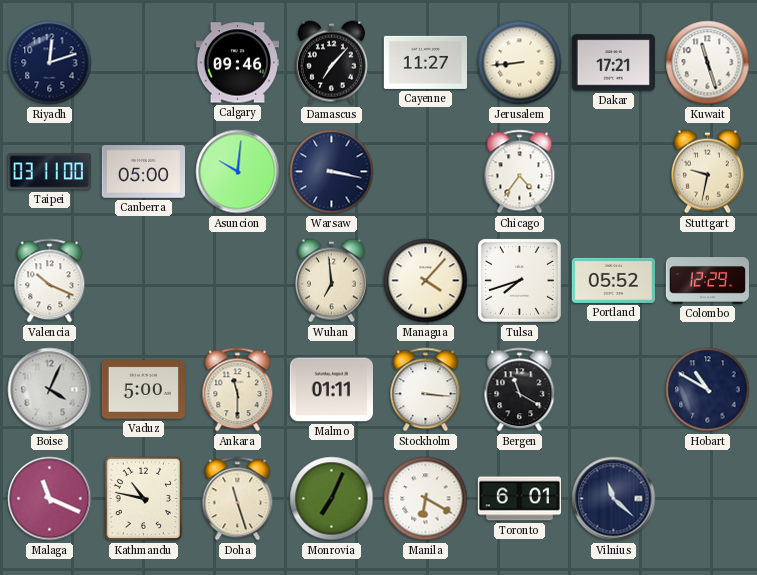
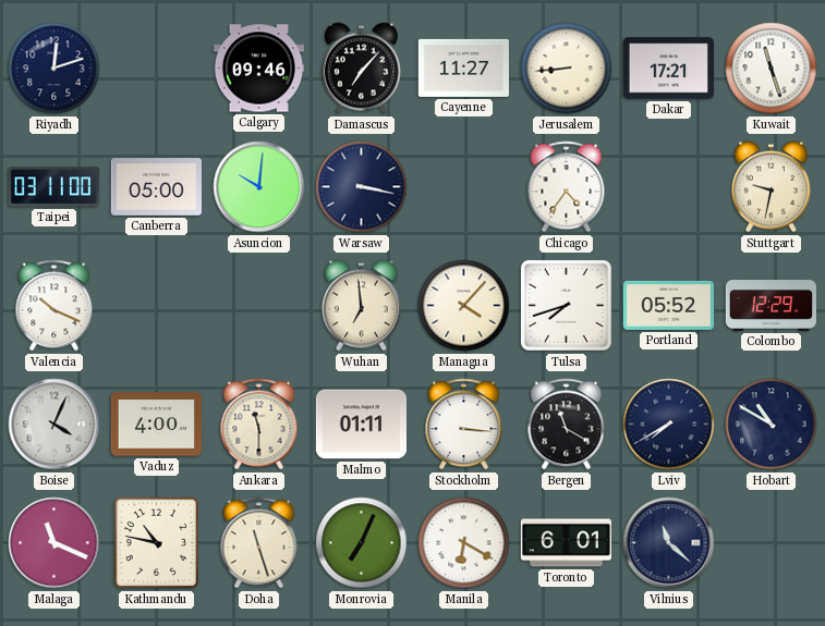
Vaduz: 5:00 -> 4:00
Lviv: none -> 7:40
